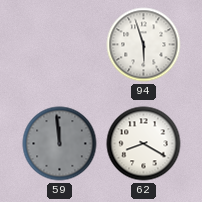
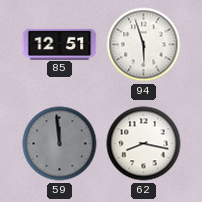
85: none -> 12:51
62: 8:20 -> 8:17
